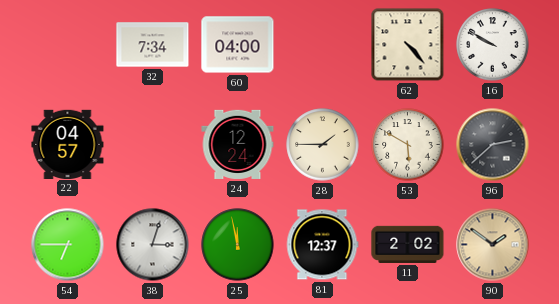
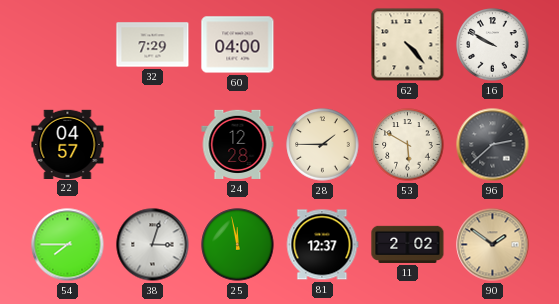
32: 7:34 -> 7:29
24: 12:24 -> 12:28
54: 6:45 -> 7:45
